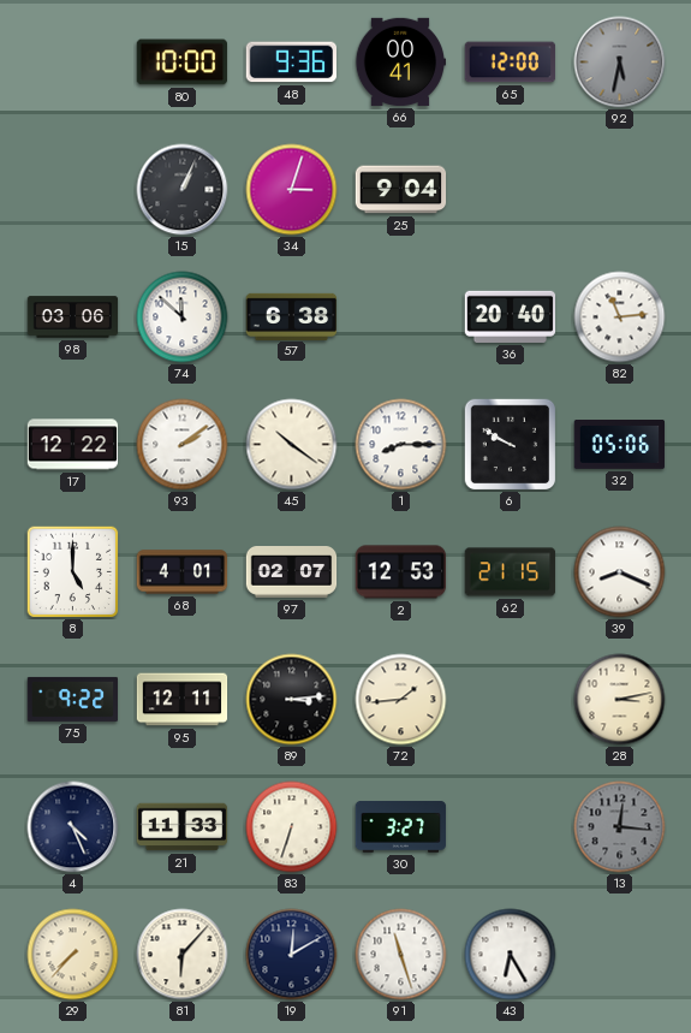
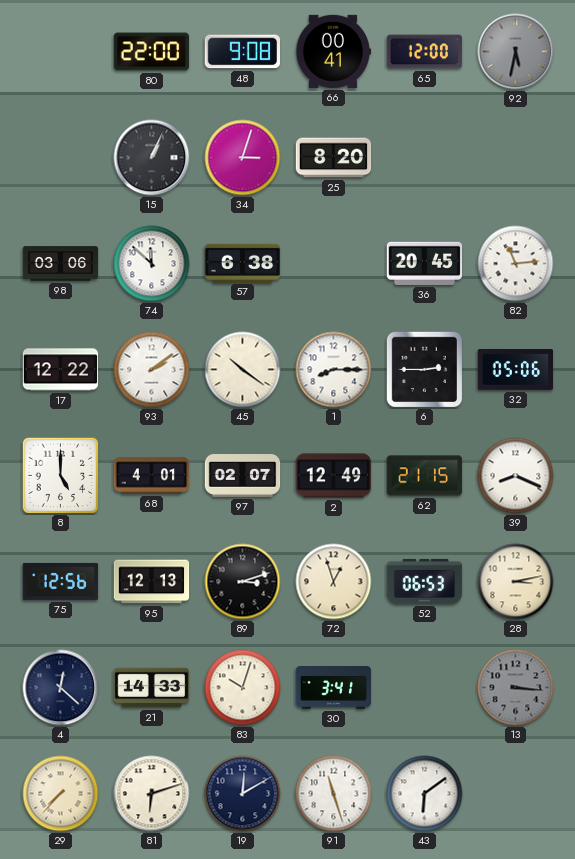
80: 10:00 -> 22:00
48: 9:36 -> 9:08
25: 9:04 -> 8:20
36: 20:40 -> 20:45
6: 9:50 -> 2:45
2: 12:53 -> 12:49
75: 9:22 -> 12:56
95: 12:11 -> 12:13
89: 3:14 -> 3:12
72: 1:44 -> 12:57
52: none -> 06:53
4: 4:26 -> 12:22
21: 11:33 -> 14:33
83: 6:33 -> 10:03
30: 3:27 -> 3:41
13: 12:16 -> 3:16
81: 6:07 -> 6:12
43: 6:25 -> 6:09
